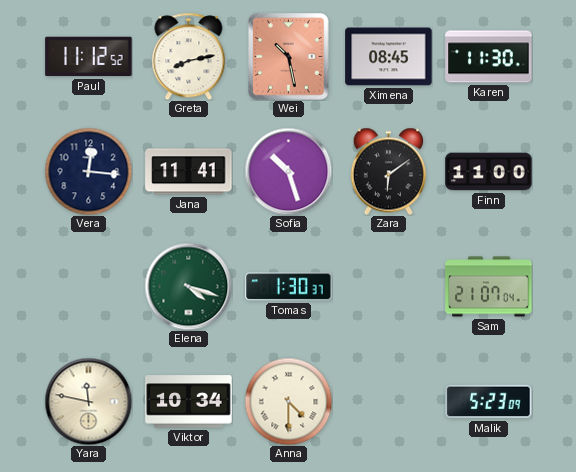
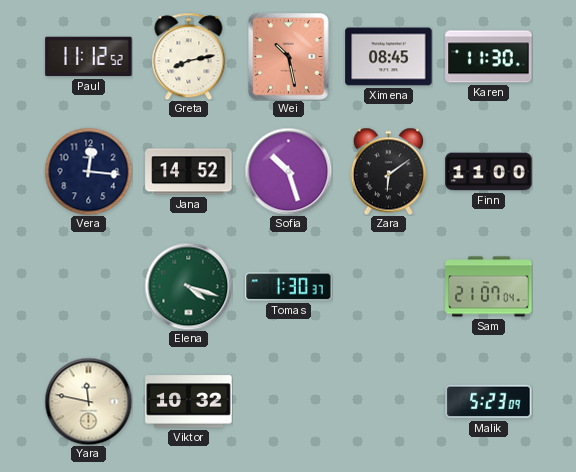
Jana: 11:41 -> 14:52
Viktor: 10:34 -> 10:32
Anna: 4:30 -> none
